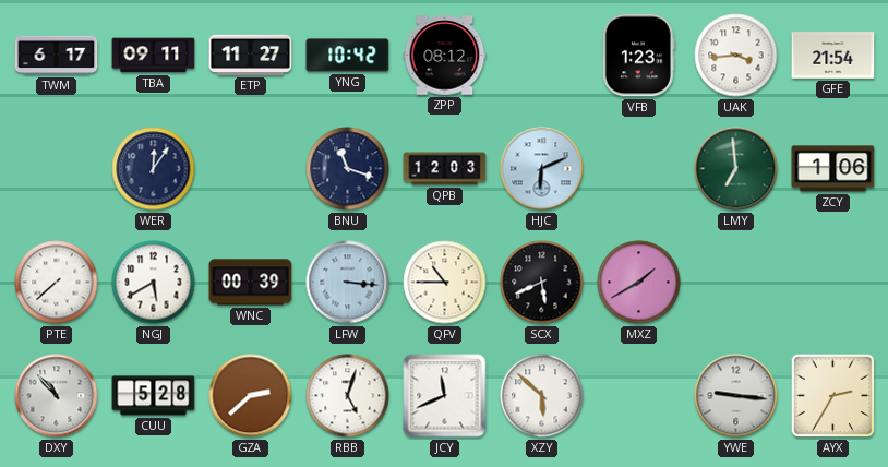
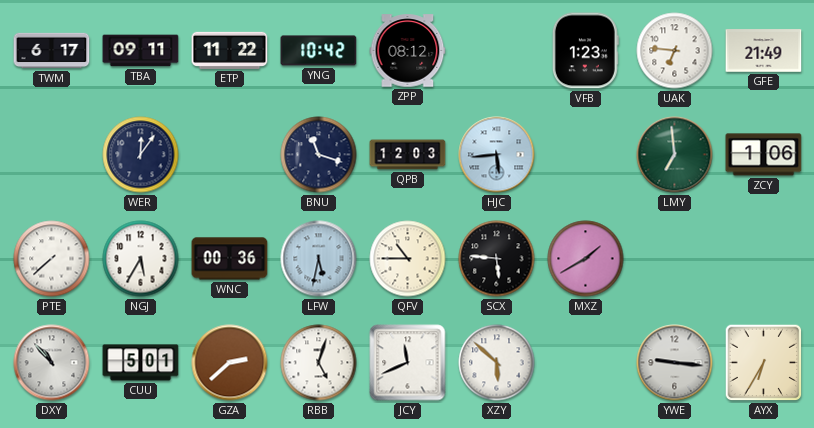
ETP: 11:27 -> 11:22
UAK: 3:44 -> 6:46
GFE: 21:54 -> 21:49
HJC: 6:11 -> 5:44
NGJ: 5:40 -> 5:35
WNC: 00:39 -> 00:36
LFW: 3:16 -> 5:32
SCX: 5:41 -> 5:46
CUU: 5:28 -> 5:01
AYX: 2:35 -> 6:35
